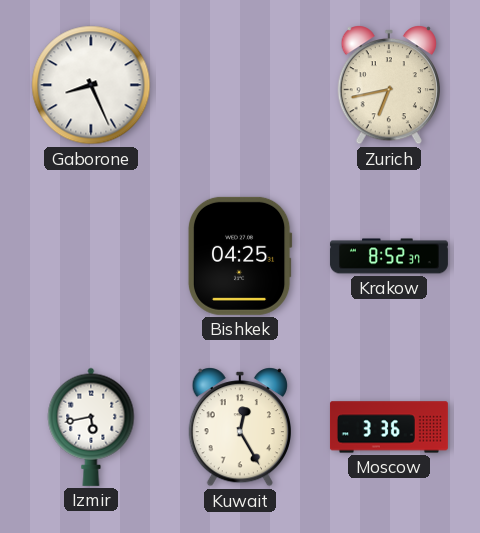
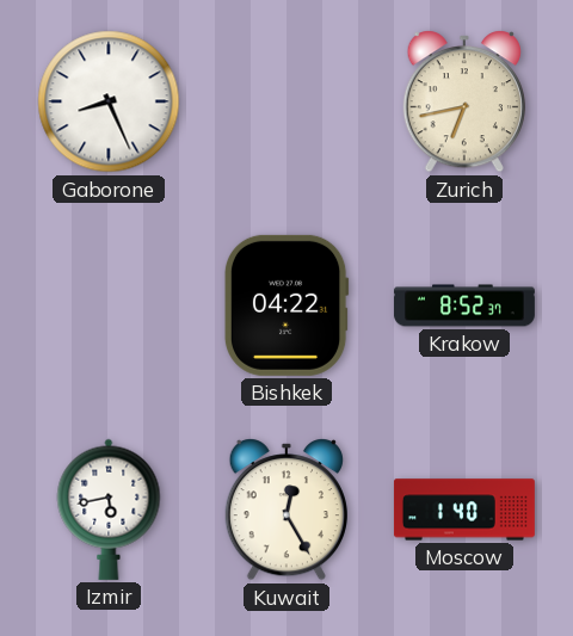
Bishkek: 04:25 -> 04:22
Moscow: 3:36 -> 1:40
